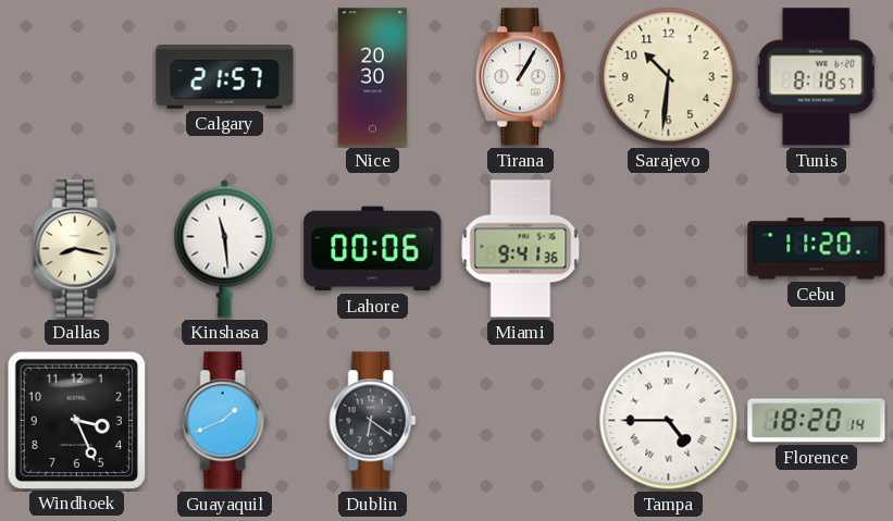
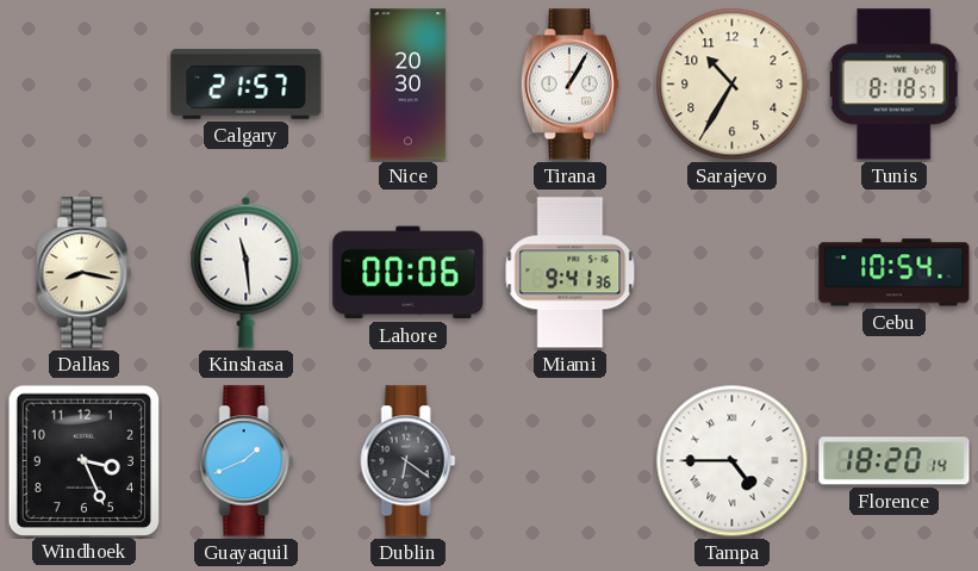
Sarajevo: 10:31 -> 10:35
Cebu: 11:20 -> 10:54
